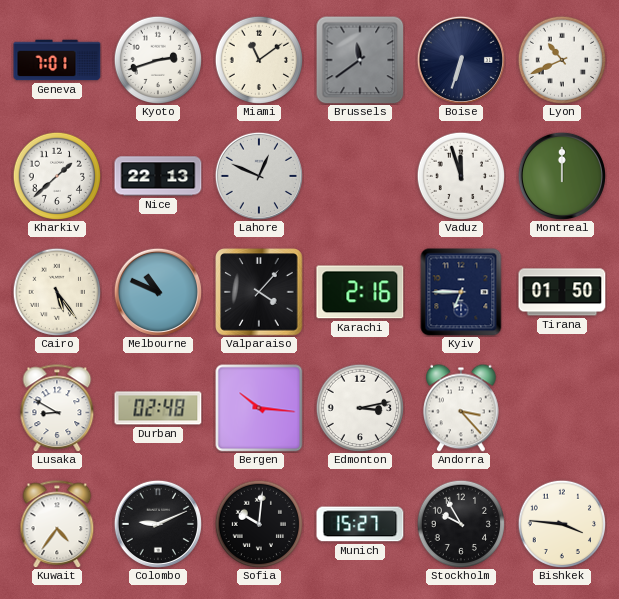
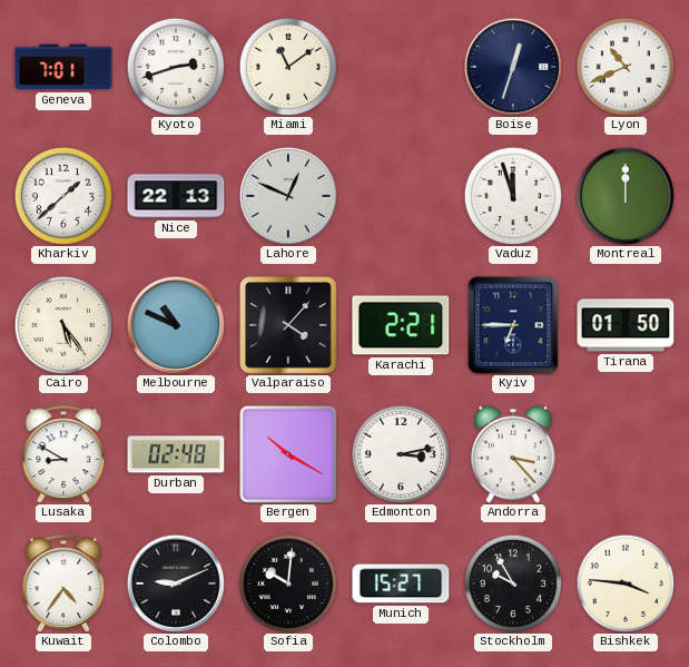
Brussels: 11:39 -> none
Boise: 6:33 -> 12:33
Karachi: 2:16 -> 2:21
Bergen: 10:16 -> 10:20
